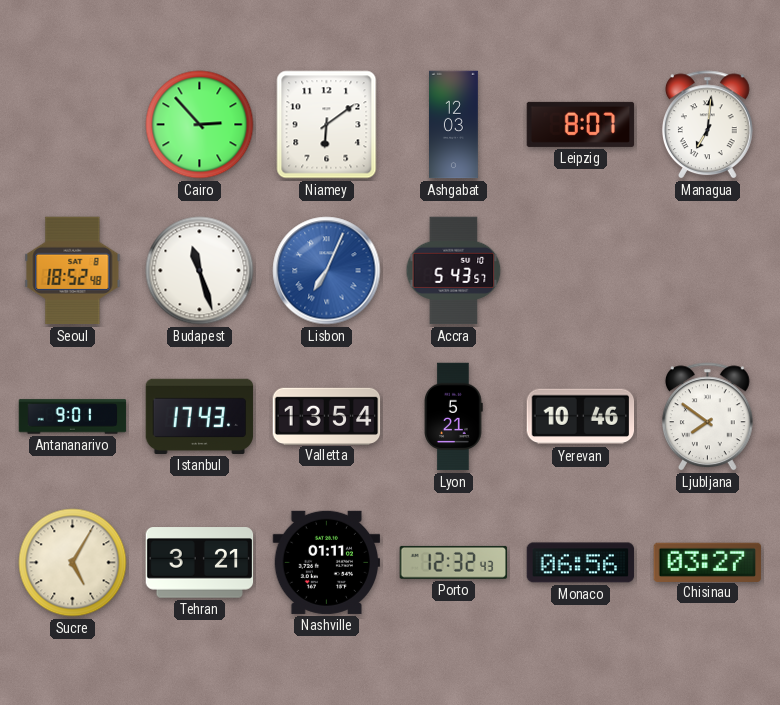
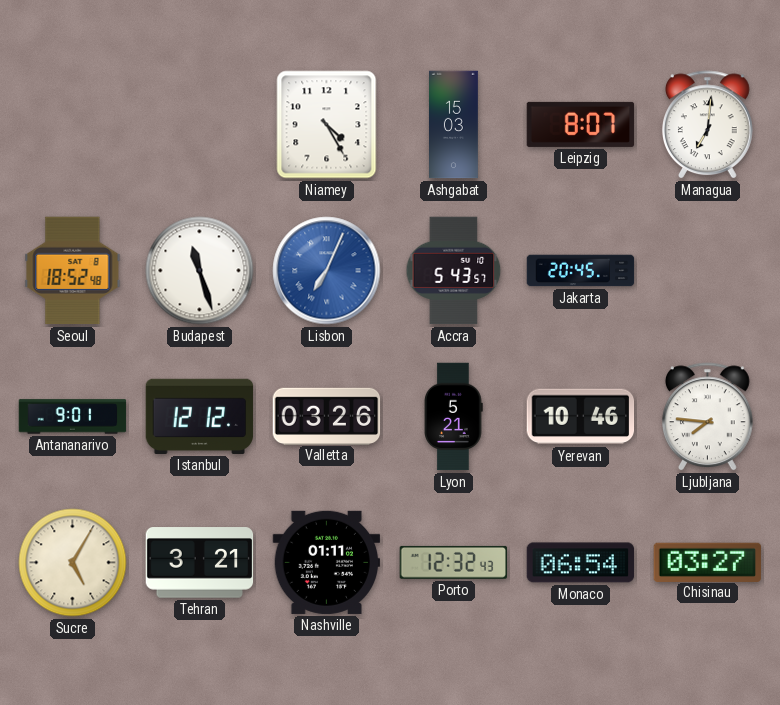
Cairo: 2:53 -> none
Niamey: 6:09 -> 4:25
Ashgabat: 12:03 -> 15:03
Jakarta: none -> 20:45
Istanbul: 17:43 -> 12:12
Valletta: 13:54 -> 03:26
Ljubljana: 7:51 -> 7:46
Monaco: 06:56 -> 06:54
